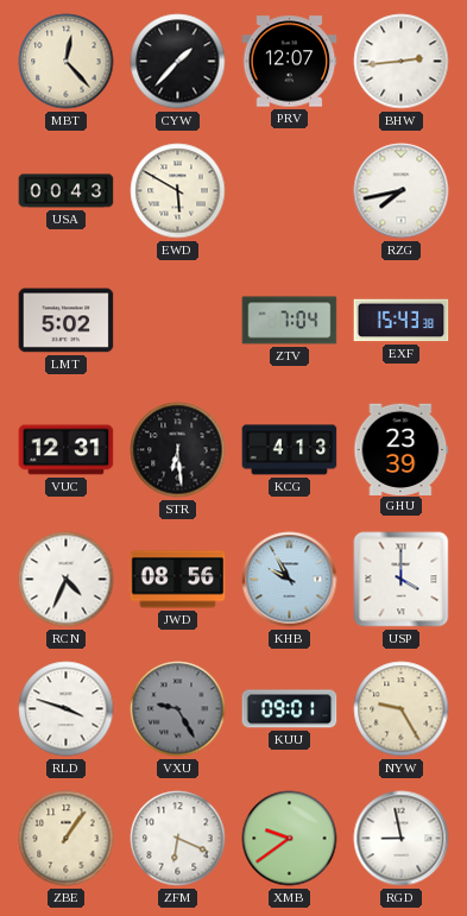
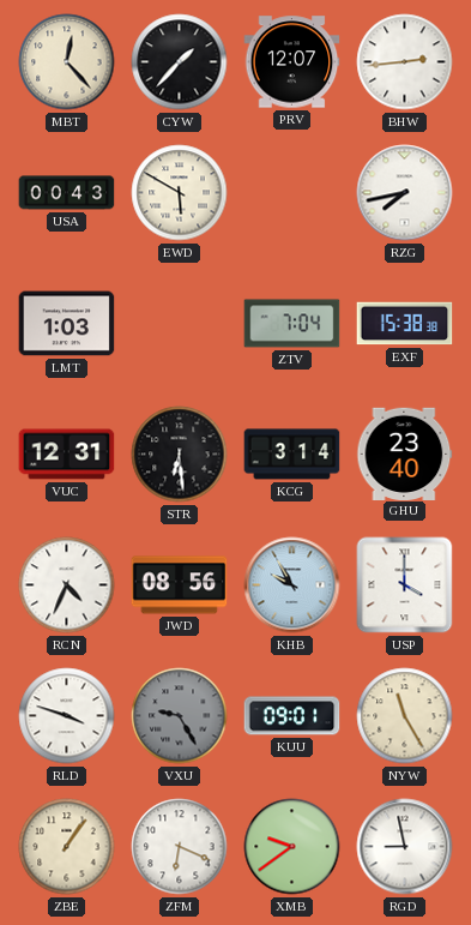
LMT: 5:02 -> 1:03
EXF: 15:43 -> 15:38
KCG: 4:13 -> 3:14
GHU: 23:39 -> 23:40
NYW: 9:25 -> 11:25
